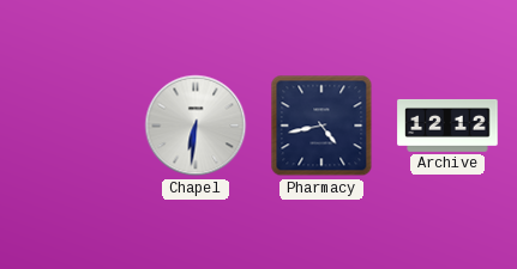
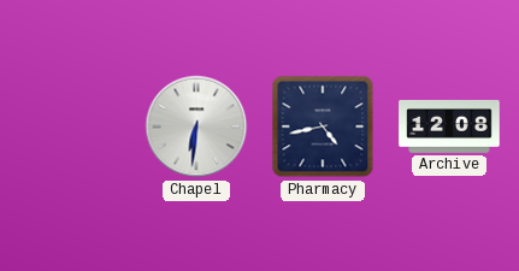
Archive: 12:12 -> 12:08
